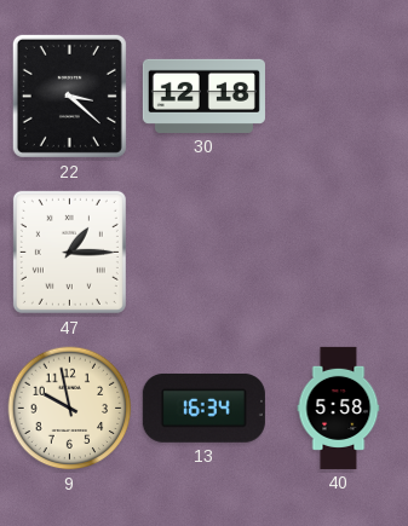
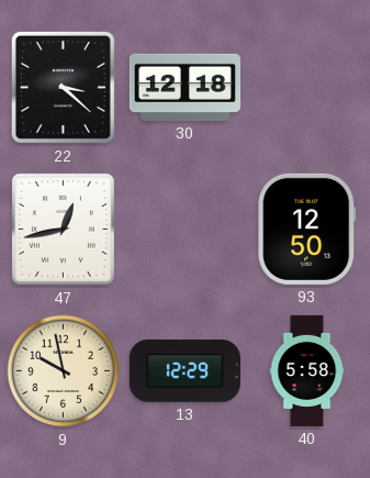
47: 1:15 -> 12:43
93: none -> 12:50
13: 16:34 -> 12:29
